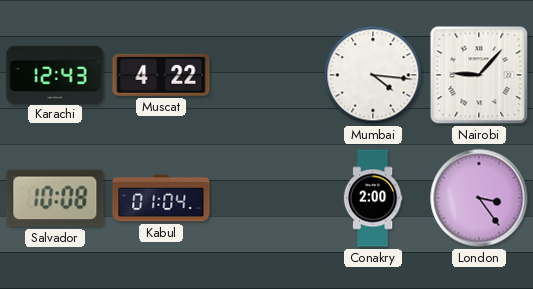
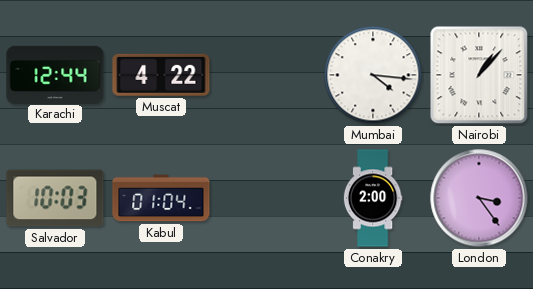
Karachi: 12:43 -> 12:44
Nairobi: 9:07 -> 1:07
Salvador: 10:08 -> 10:03
